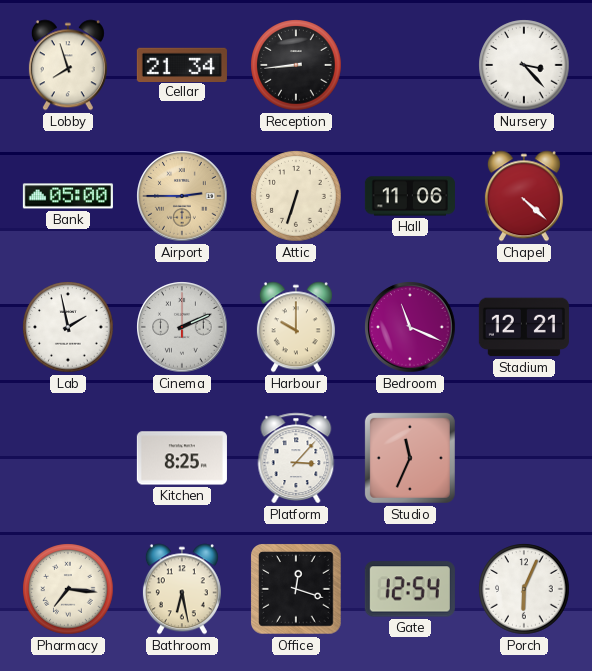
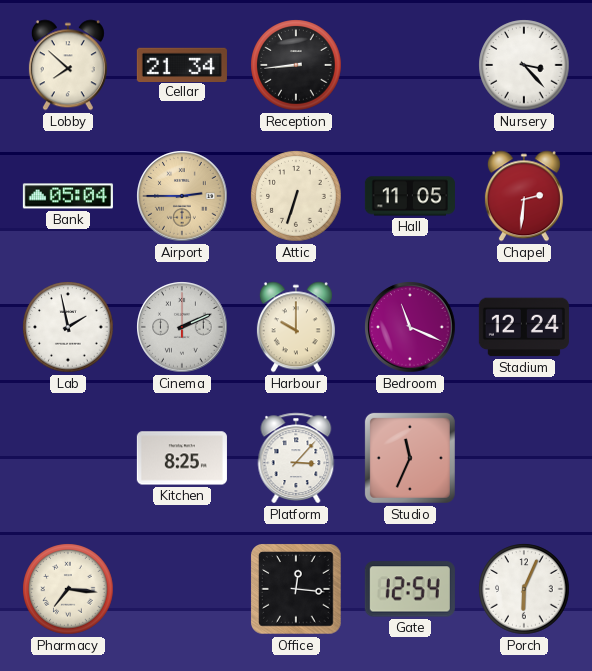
Lobby: 7:57 -> 7:52
Bank: 05:00 -> 05:04
Hall: 11:06 -> 11:05
Chapel: 4:22 -> 2:31
Stadium: 12:21 -> 12:24
Bathroom: 6:28 -> none
Office: 12:18 -> 12:16
